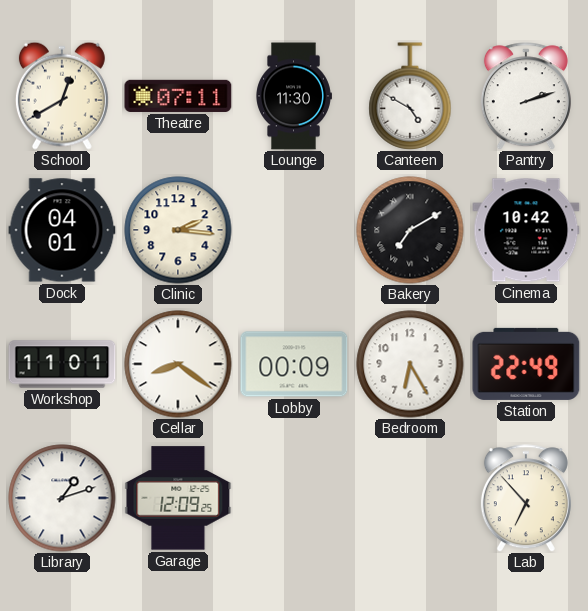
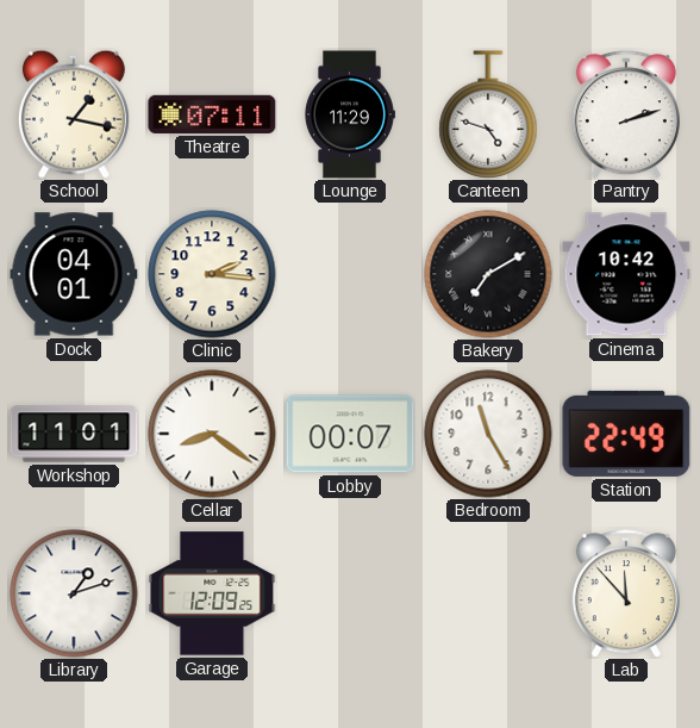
School: 12:40 -> 1:17
Lounge: 11:30 -> 11:29
Canteen: 4:50 -> 4:48
Lobby: 00:09 -> 00:07
Bedroom: 6:25 -> 11:25
Lab: 6:53 -> 11:53
